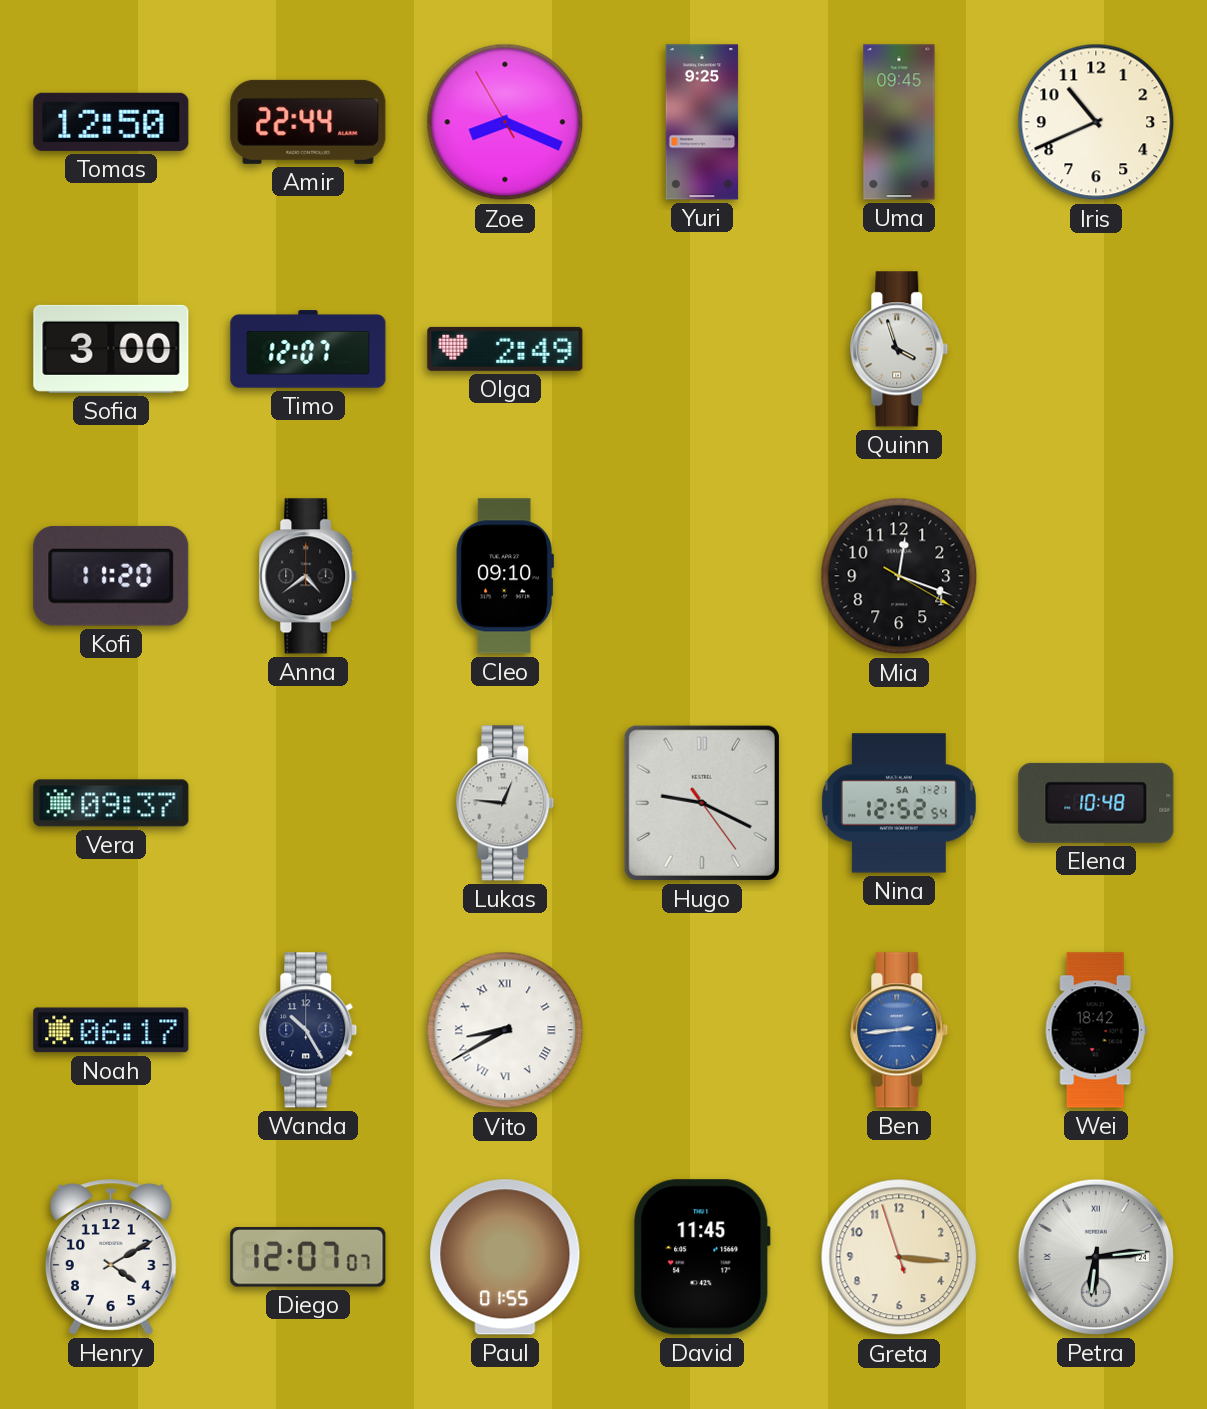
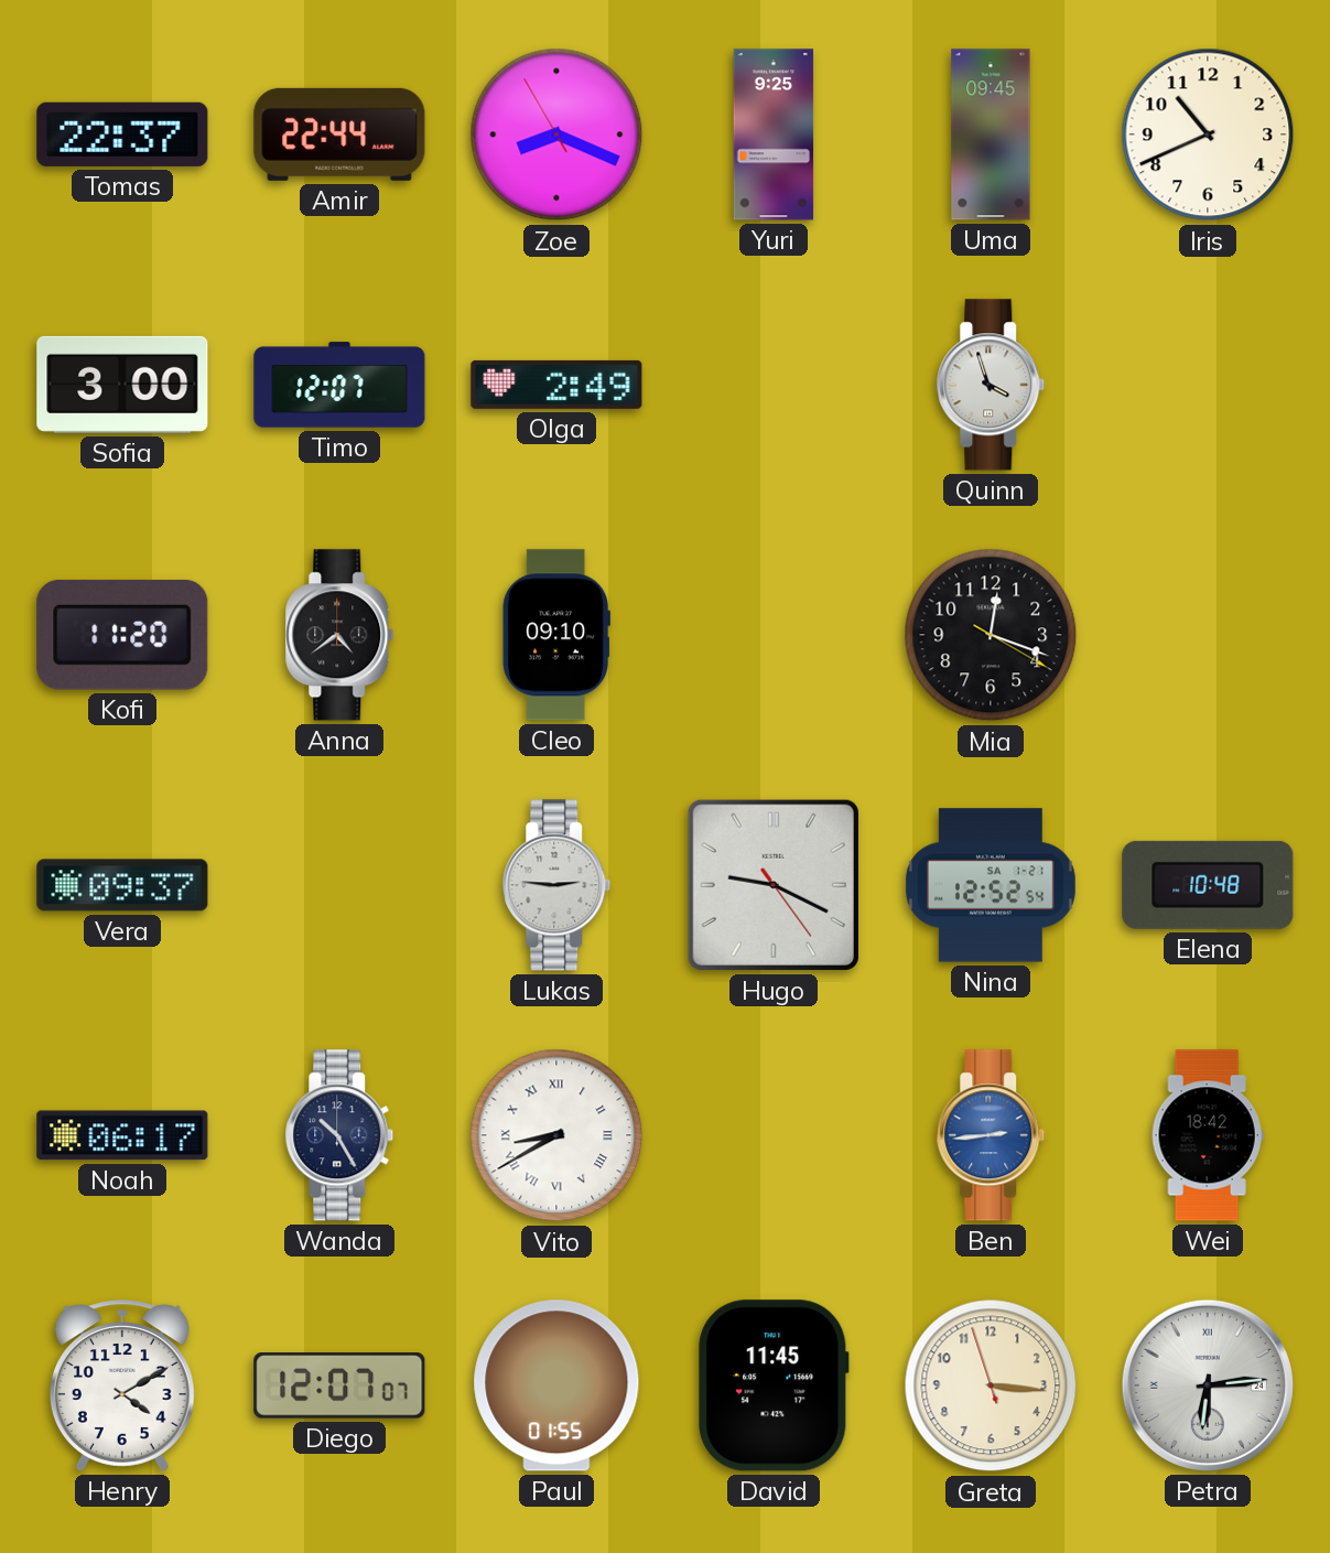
Tomas: 12:50 -> 22:37
Lukas: 12:46 -> 2:46
